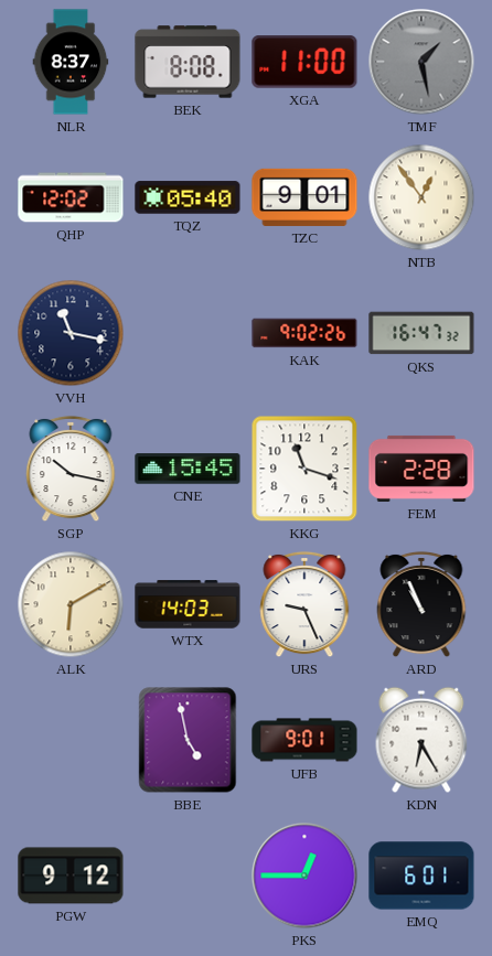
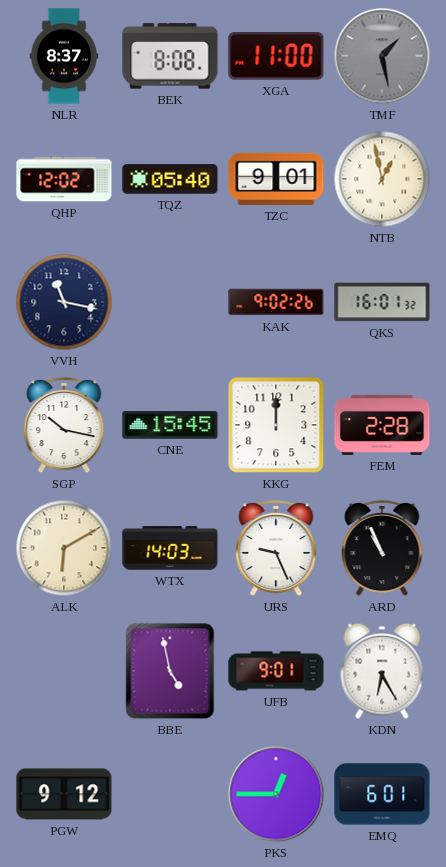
NTB: 12:54 -> 12:58
QKS: 16:47 -> 16:01
KKG: 11:18 -> 12:00
